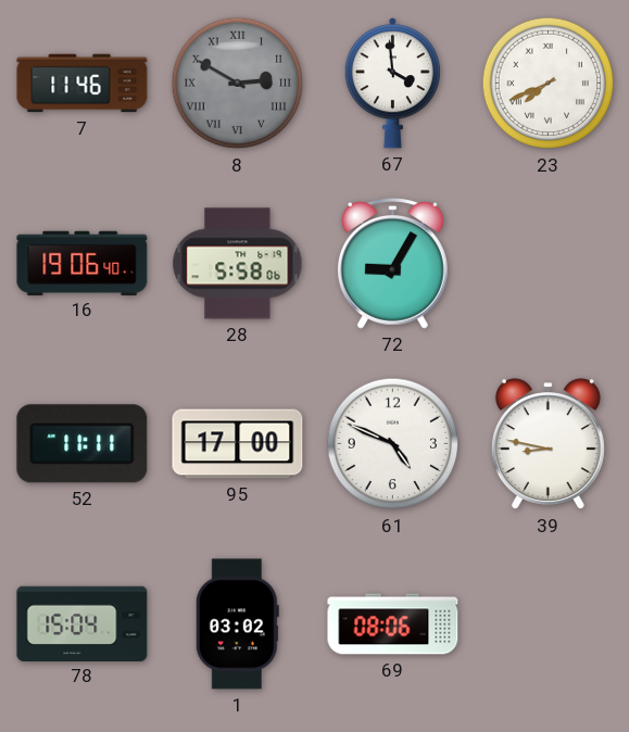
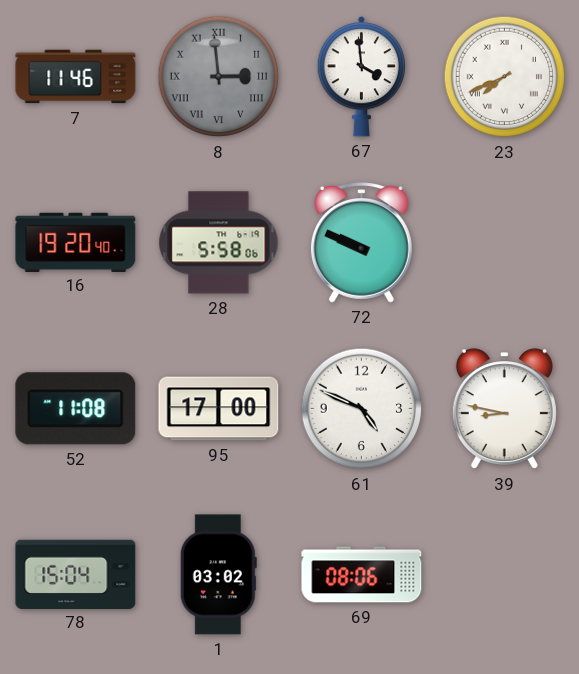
8: 2:50 -> 2:59
16: 19:06 -> 19:20
72: 9:05 -> 9:49
52: 11:11 -> 11:08
